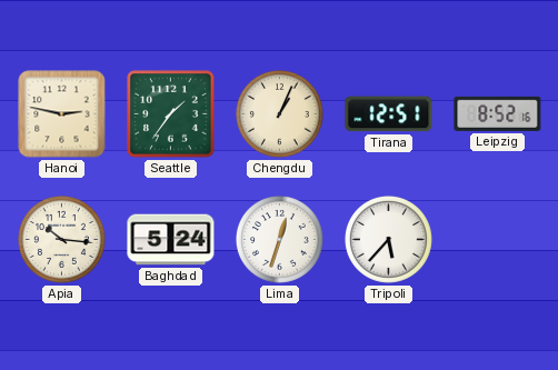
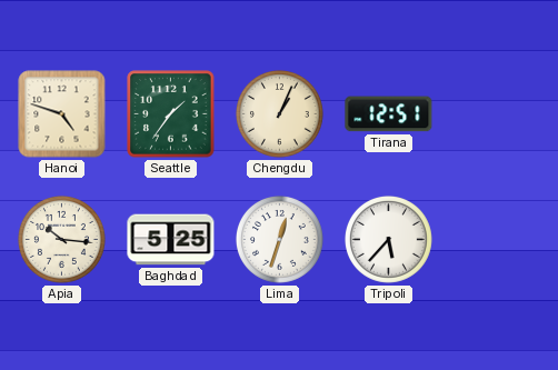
Hanoi: 2:47 -> 4:48
Leipzig: 8:52 -> none
Baghdad: 5:24 -> 5:25
